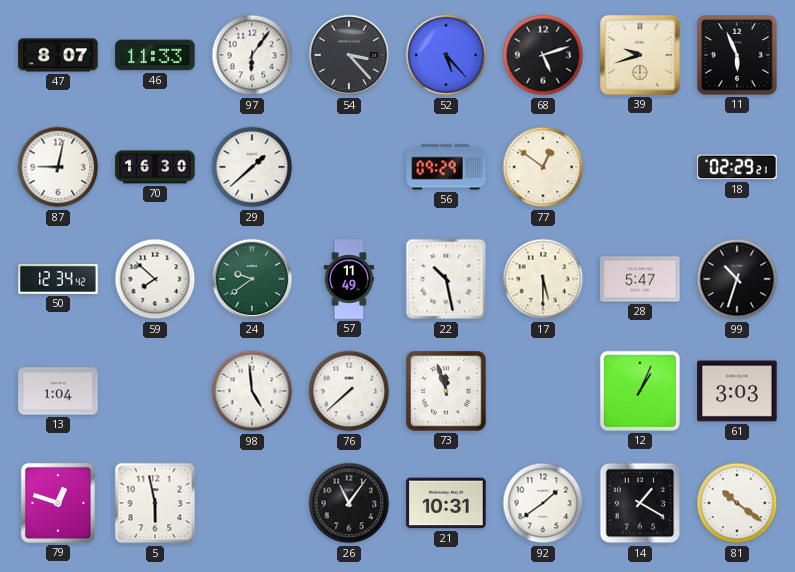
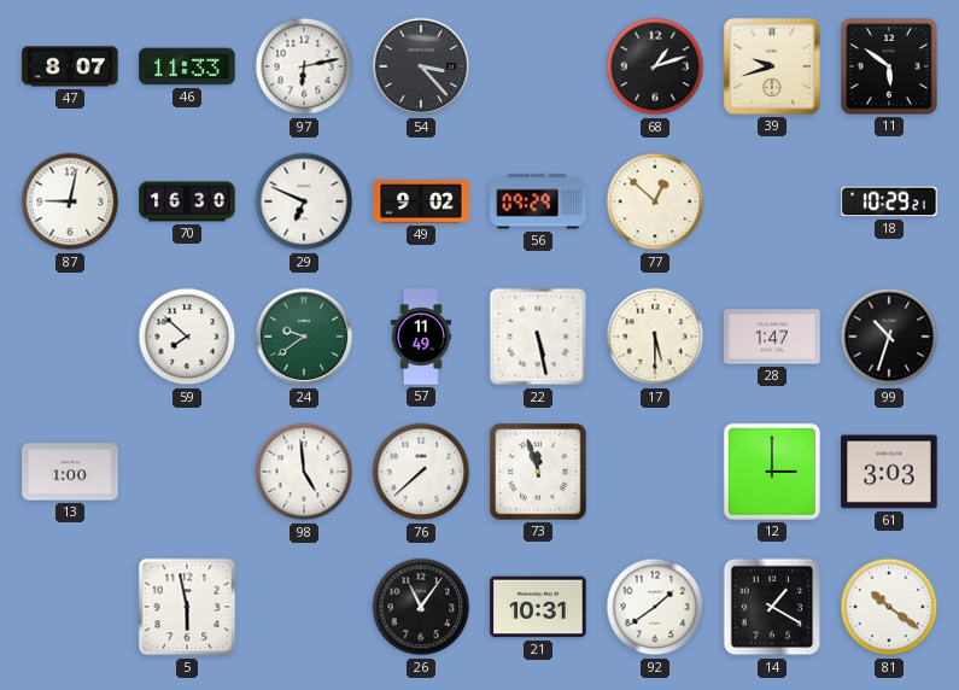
97: 6:06 -> 6:13
52: 5:23 -> none
68: 5:12 -> 1:12
11: 5:56 -> 5:51
29: 1:38 -> 6:49
49: none -> 9:02
77: 12:51 -> 12:52
18: 02:29 -> 10:29
50: 12:34 -> none
22: 10:28 -> 5:28
28: 5:47 -> 1:47
13: 1:04 -> 1:00
12: 1:04 -> 3:00
79: 12:48 -> none
